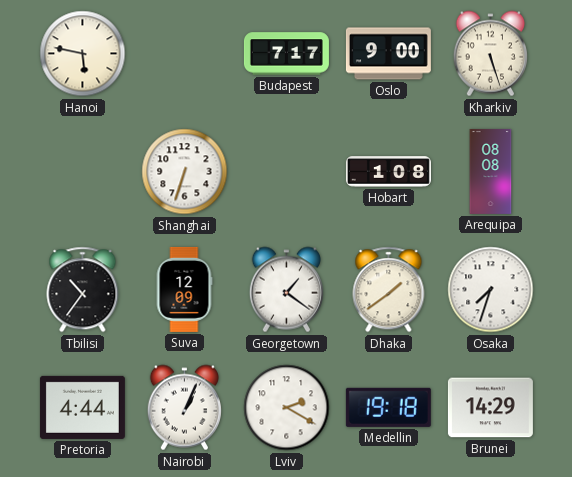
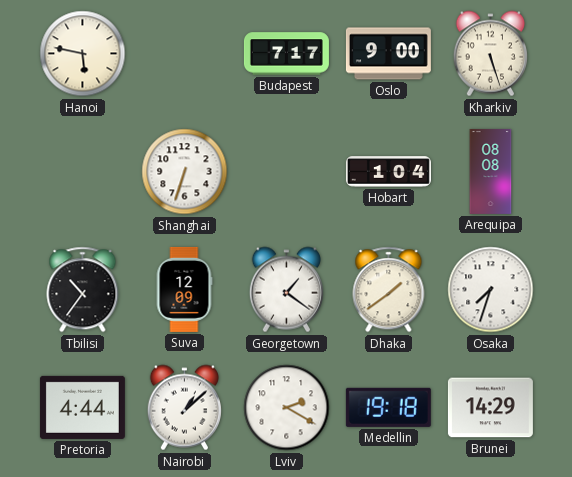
Hobart: 1:08 -> 1:04
Nairobi: 1:04 -> 1:08
